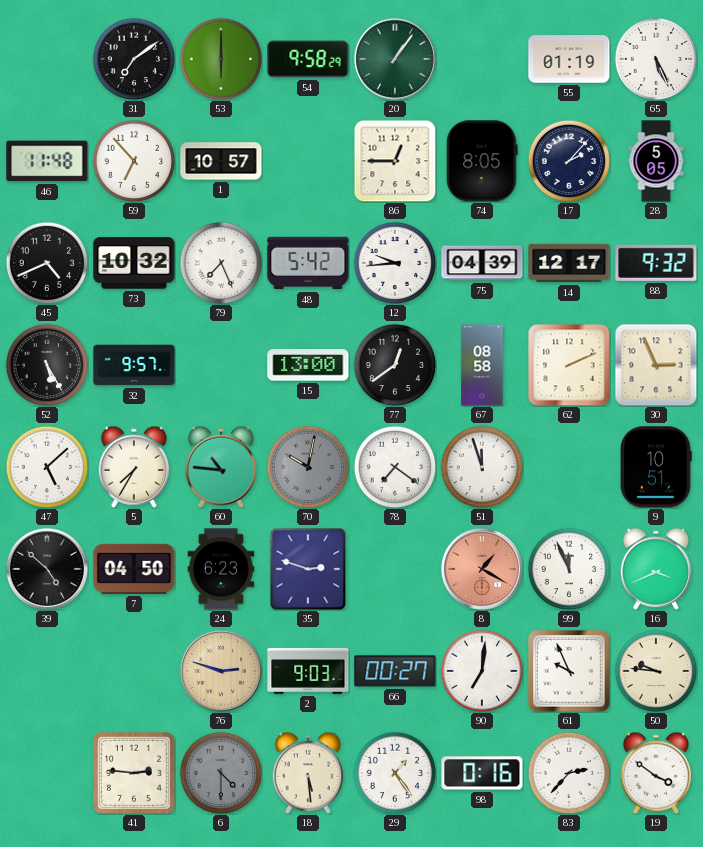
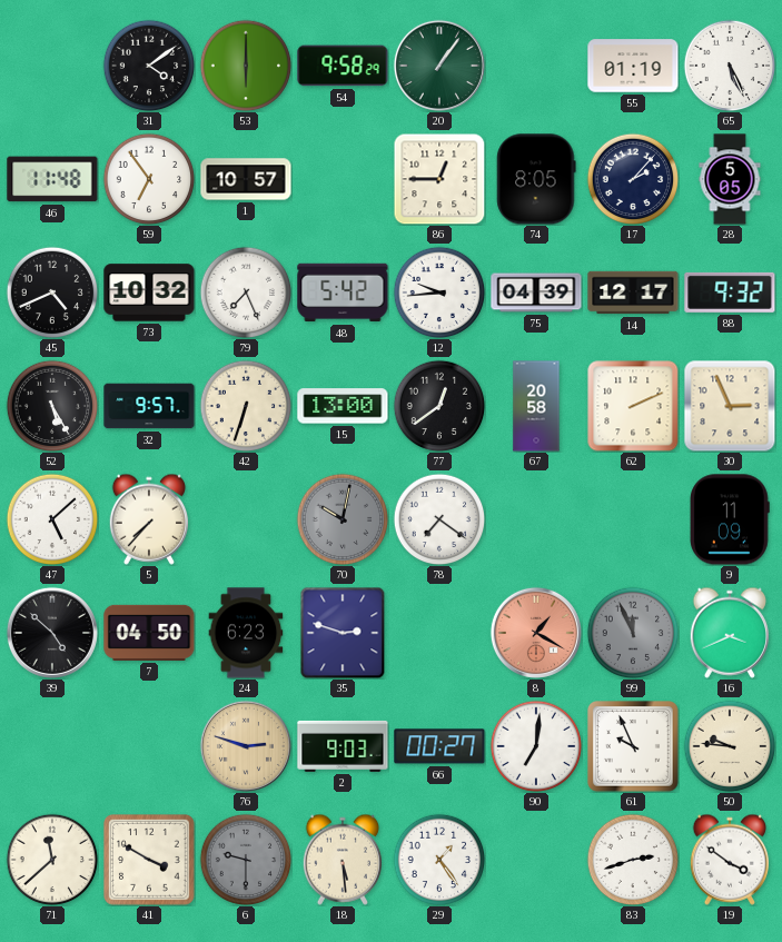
31: 7:09 -> 4:09
59: 6:53 -> 6:54
42: none -> 6:33
67: 08:58 -> 20:58
5: 7:35 -> 7:37
60: 10:46 -> none
51: 11:57 -> none
9: 10:51 -> 11:09
99 dial: white -> grey
71: none -> 11:38
41: 2:46 -> 3:50
6: 4:30 -> 9:30
98: 0:16 -> none
83: 2:37 -> 2:42
